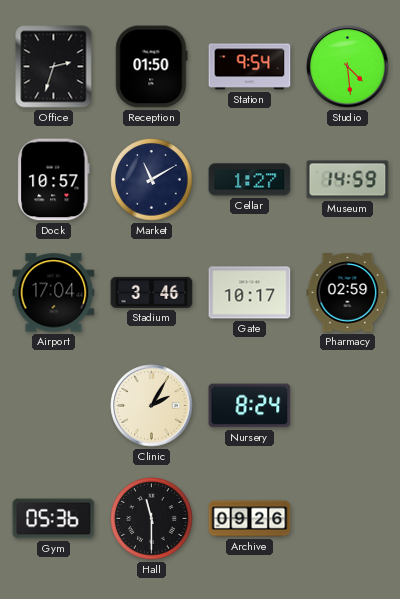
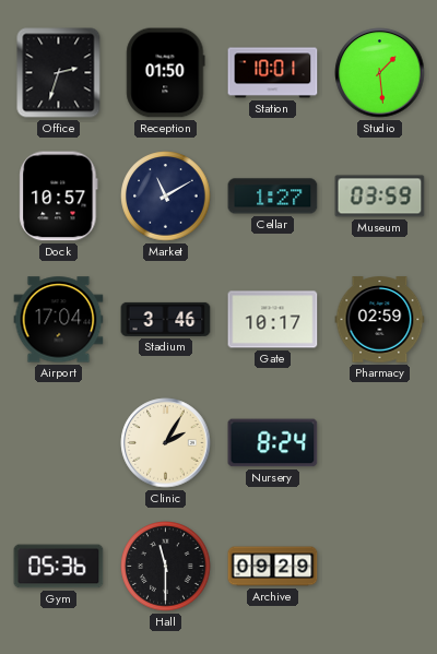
Station: 9:54 -> 10:01
Studio: 4:29 -> 1:29
Museum: 14:59 -> 03:59
Archive: 09:26 -> 09:29
